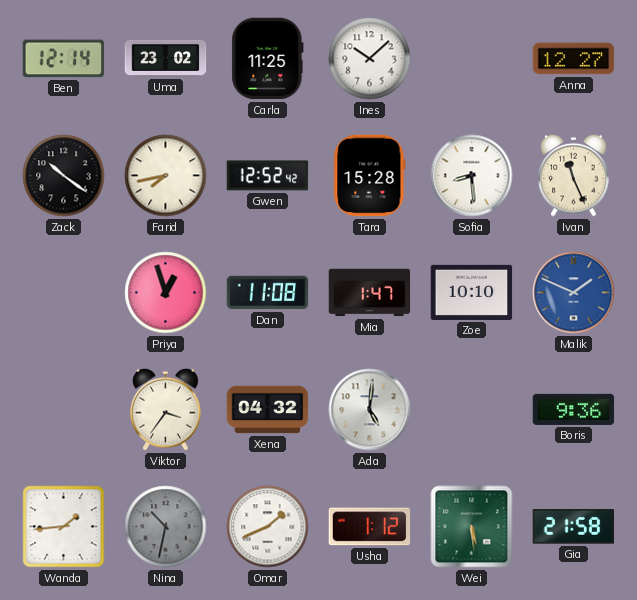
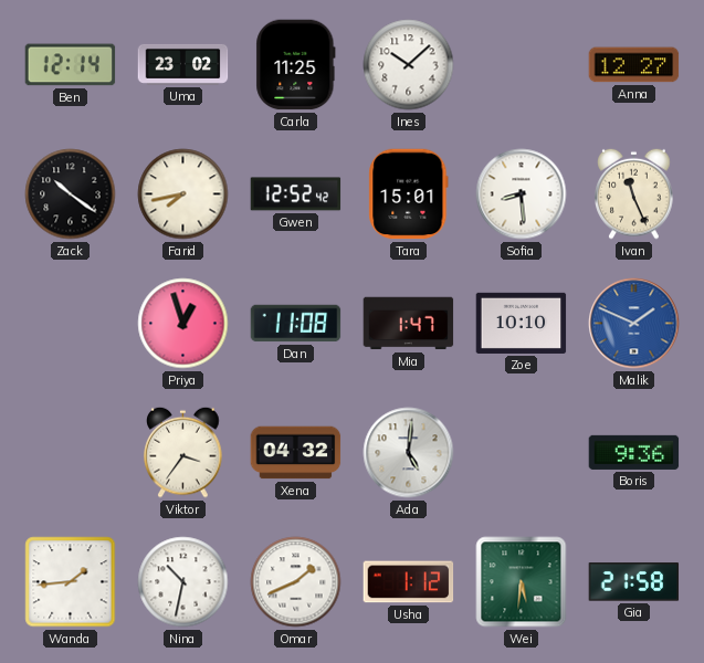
Tara: 15:28 -> 15:01
Nina dial: grey -> white
Wei: 5:29 -> 5:31
